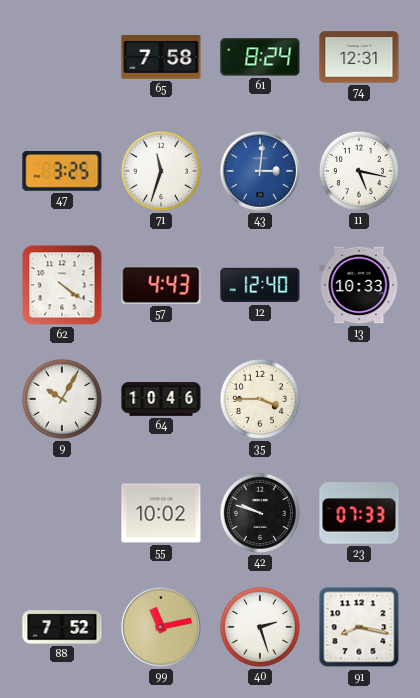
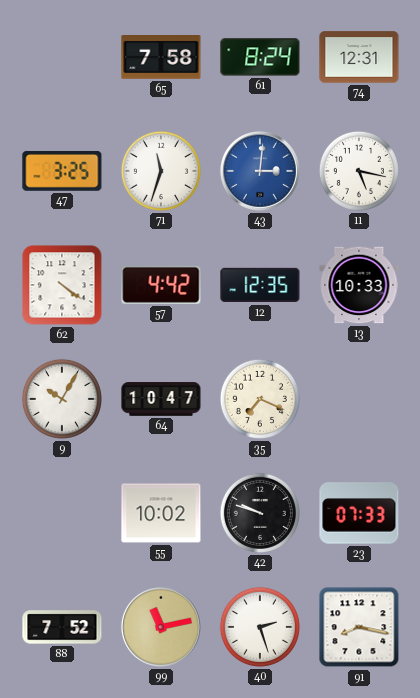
57: 4:43 -> 4:42
12: 12:40 -> 12:35
64: 10:46 -> 10:47
35: 3:45 -> 7:19
